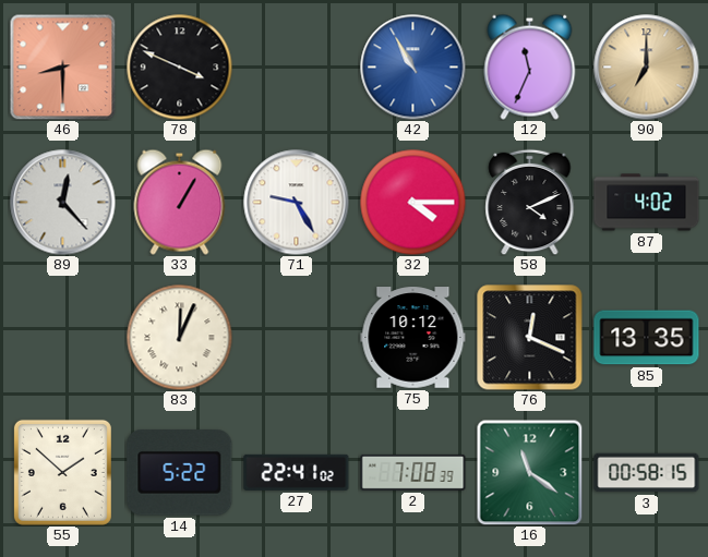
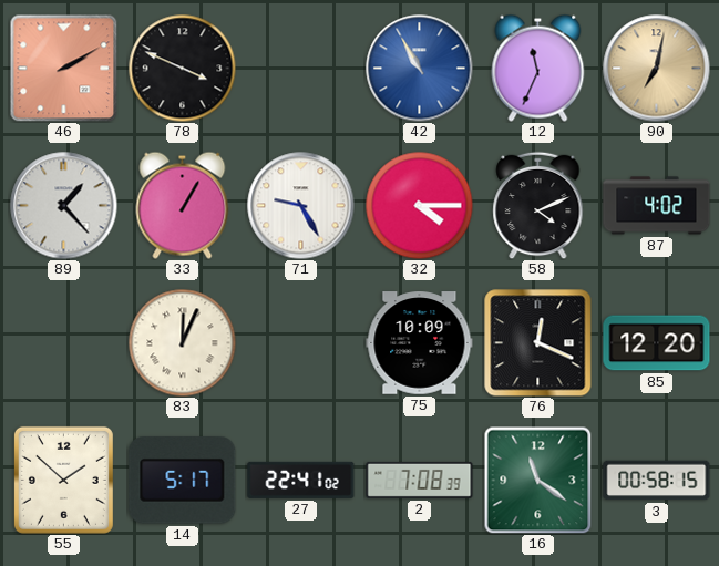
46: 8:30 -> 2:10
90: 7:00 -> 7:02
89: 12:23 -> 1:23
75: 10:12 -> 10:09
85: 13:35 -> 12:20
14: 5:22 -> 5:17
